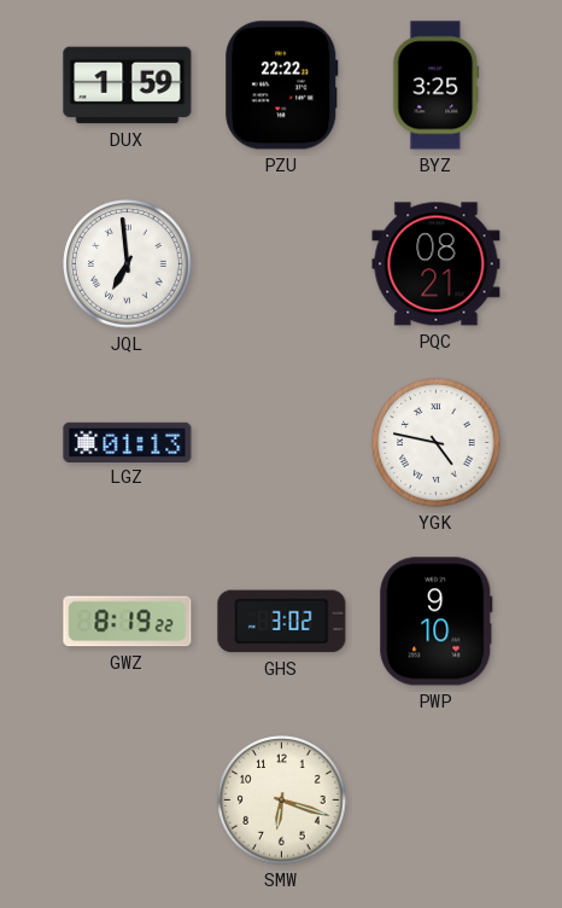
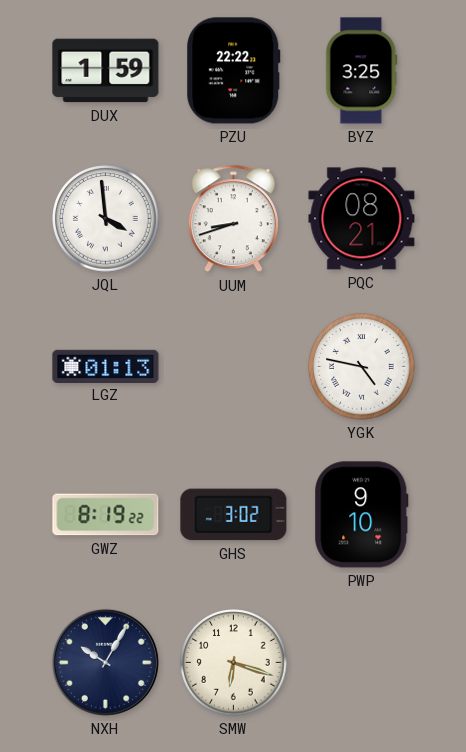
JQL: 6:59 -> 3:59
UUM: none -> 8:42
NXH: none -> 10:05
